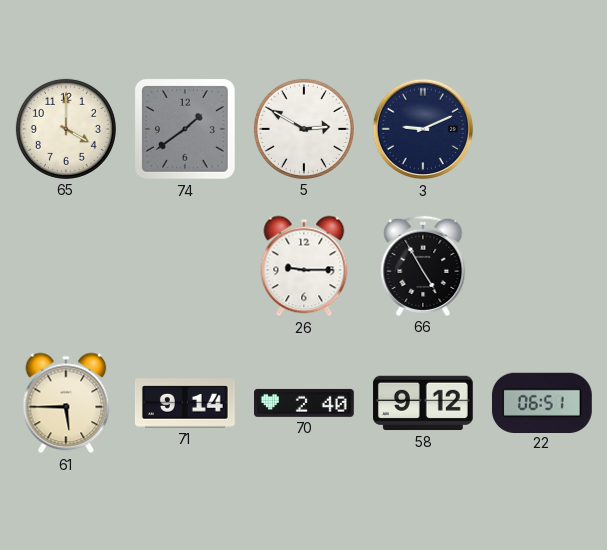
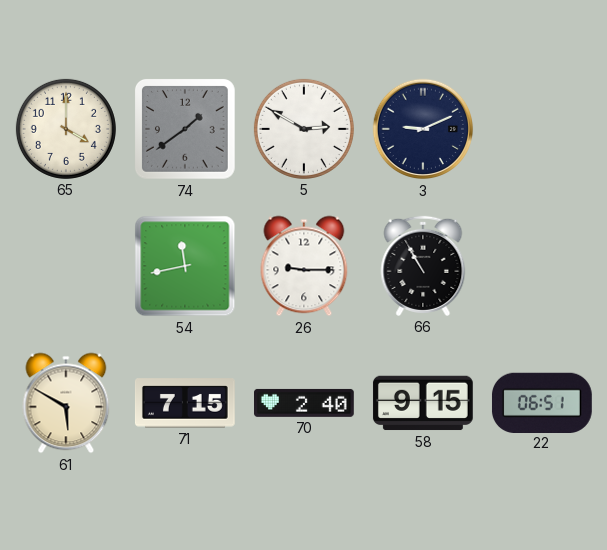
54: none -> 11:43
66: 4:55 -> 10:55
61: 5:45 -> 5:50
71: 9:14 -> 7:15
58: 9:12 -> 9:15
